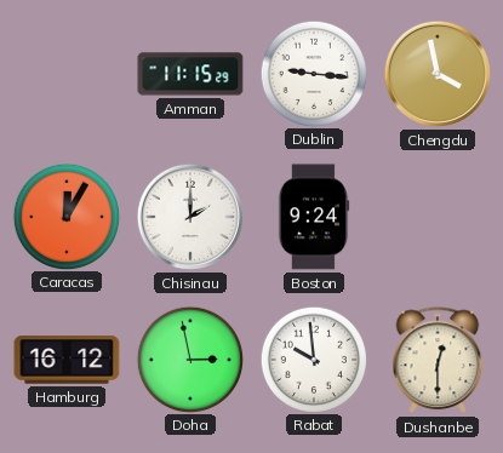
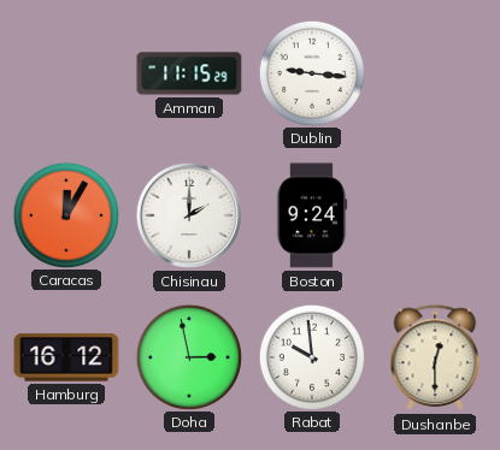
Chengdu: 3:58 -> none
